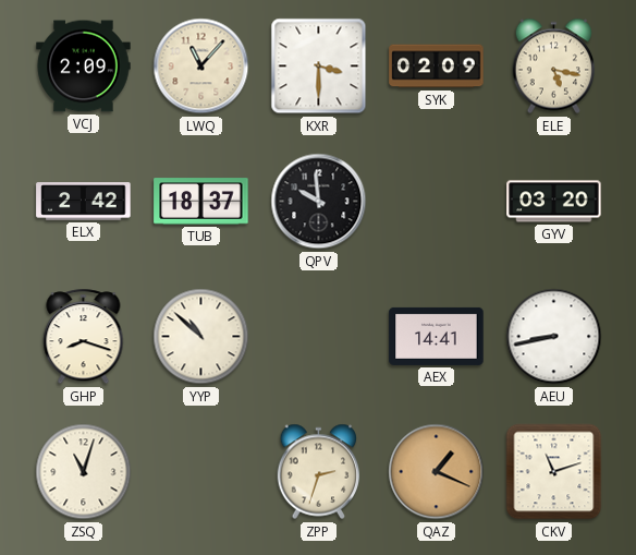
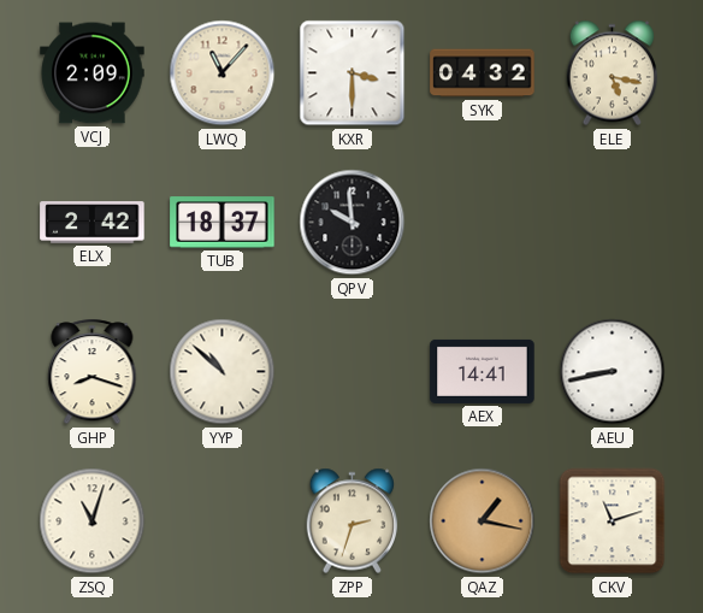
SYK: 02:09 -> 04:32
GYV: 03:20 -> none
QAZ: 1:19 -> 1:17
